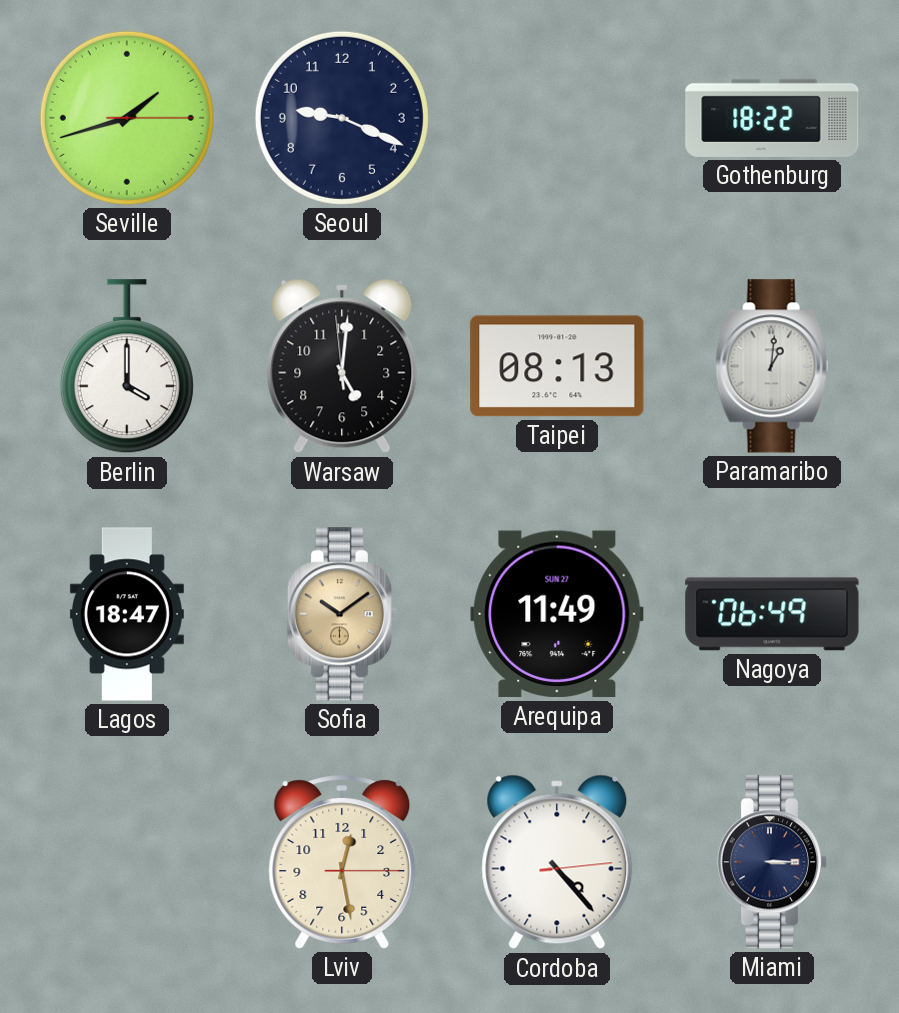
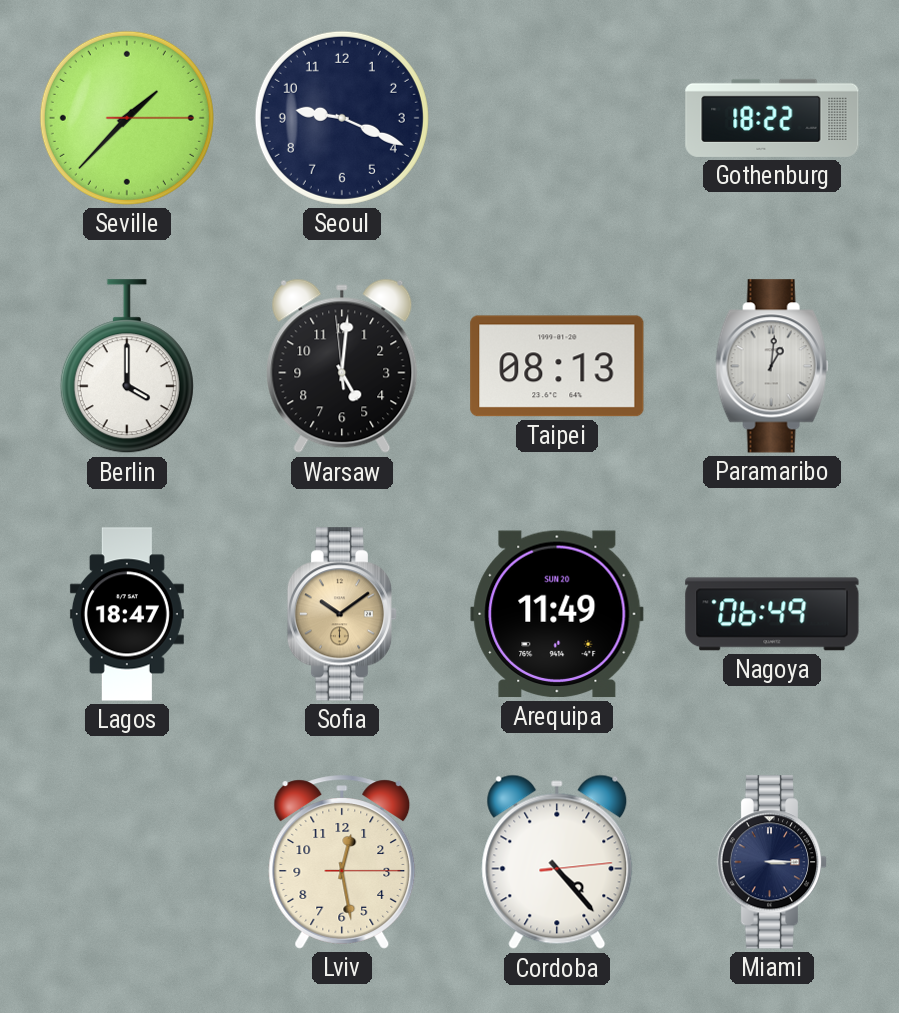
Seville: 1:42 -> 1:37
Arequipa date: SUN 27 -> SUN 20
